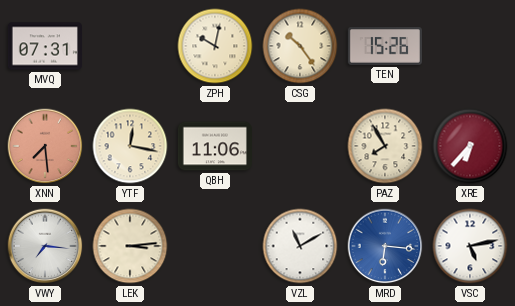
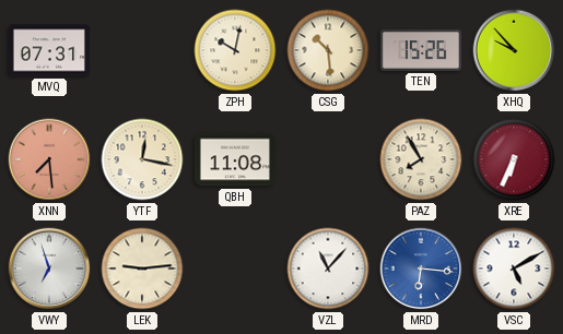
CSG: 10:24 -> 10:29
XHQ: none -> 9:53
QBH: 11:06 -> 11:08
XRE: 6:37 -> 6:34
VWY: 7:16 -> 6:57
LEK: 3:14 -> 9:14
VZL: 11:10 -> 11:07
VSC: 5:13 -> 5:10
